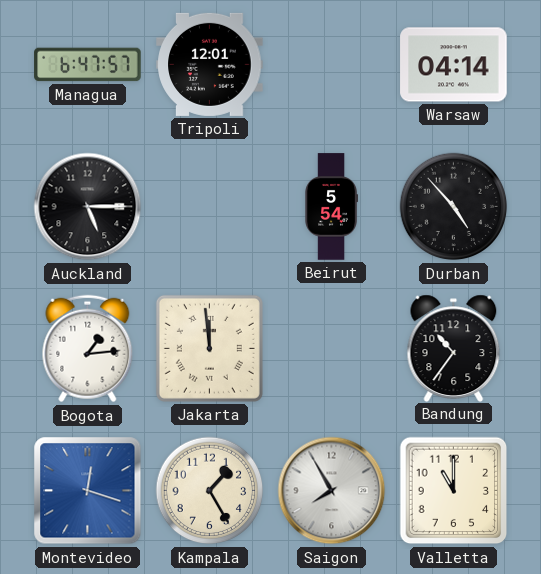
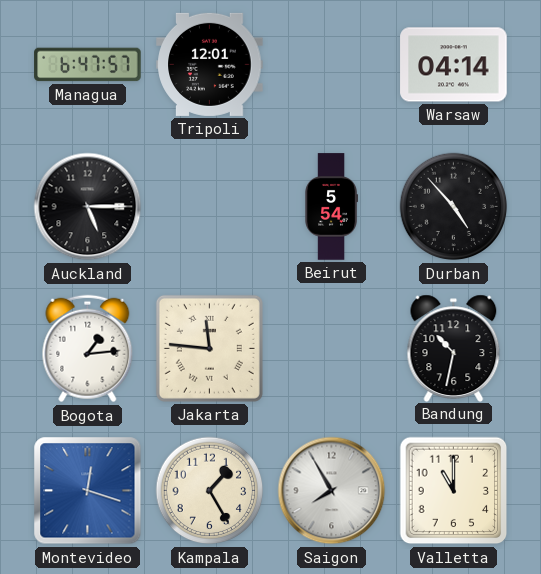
Jakarta: 11:59 -> 11:46
Bandung: 10:36 -> 10:32
